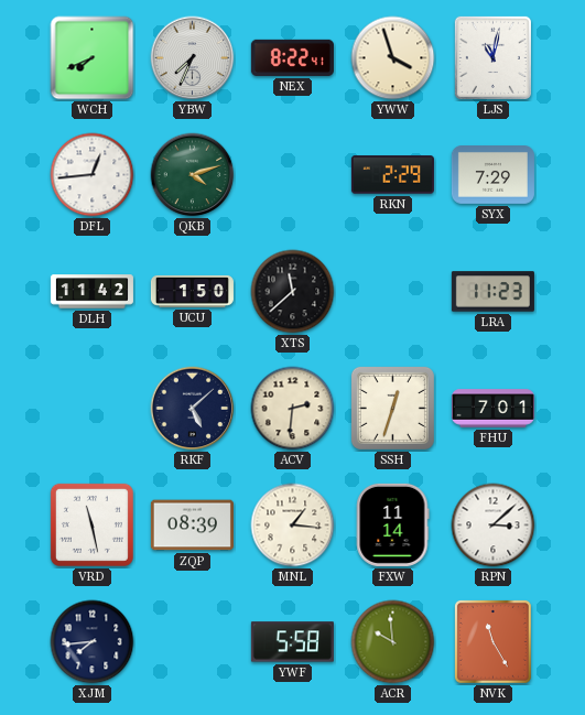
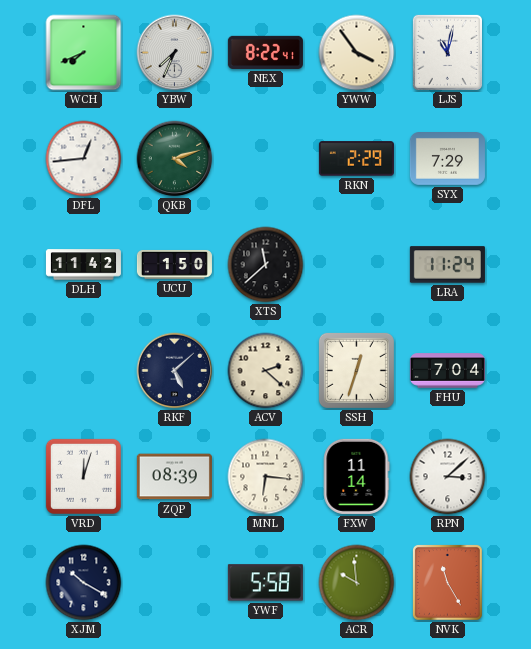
YWW: 3:57 -> 3:54
LRA: 11:23 -> 11:24
ACV: 2:31 -> 2:22
FHU: 7:01 -> 7:04
VRD: 11:28 -> 12:03
MNL: 1:16 -> 6:16
XJM: 7:44 -> 10:20
